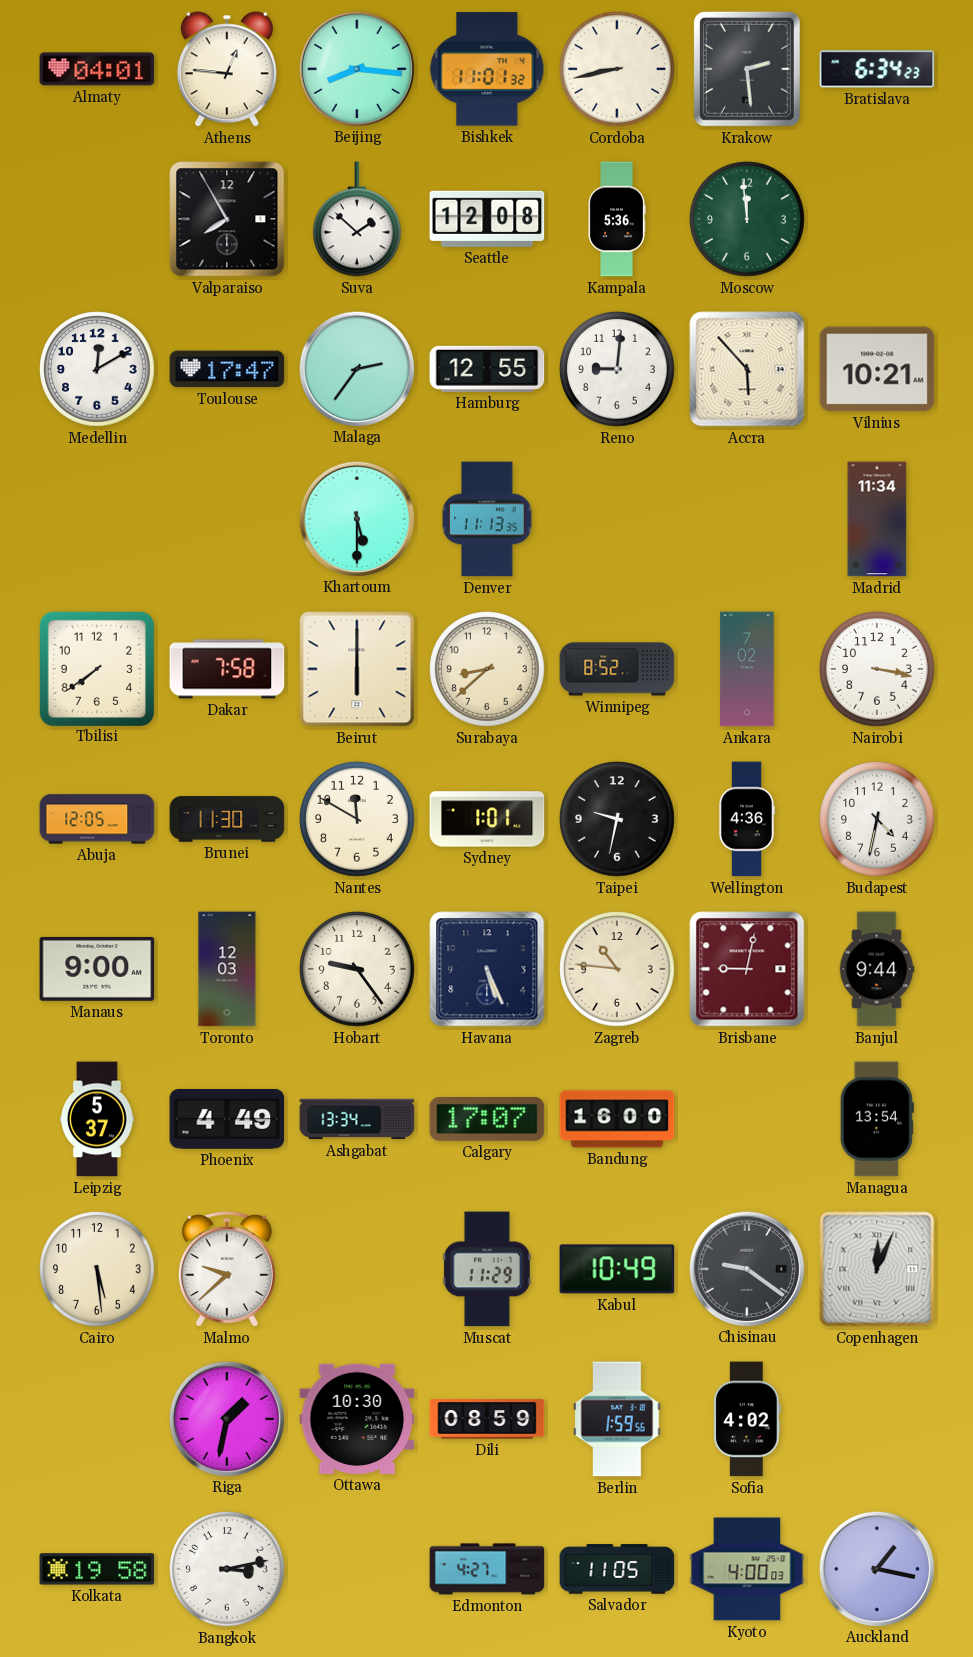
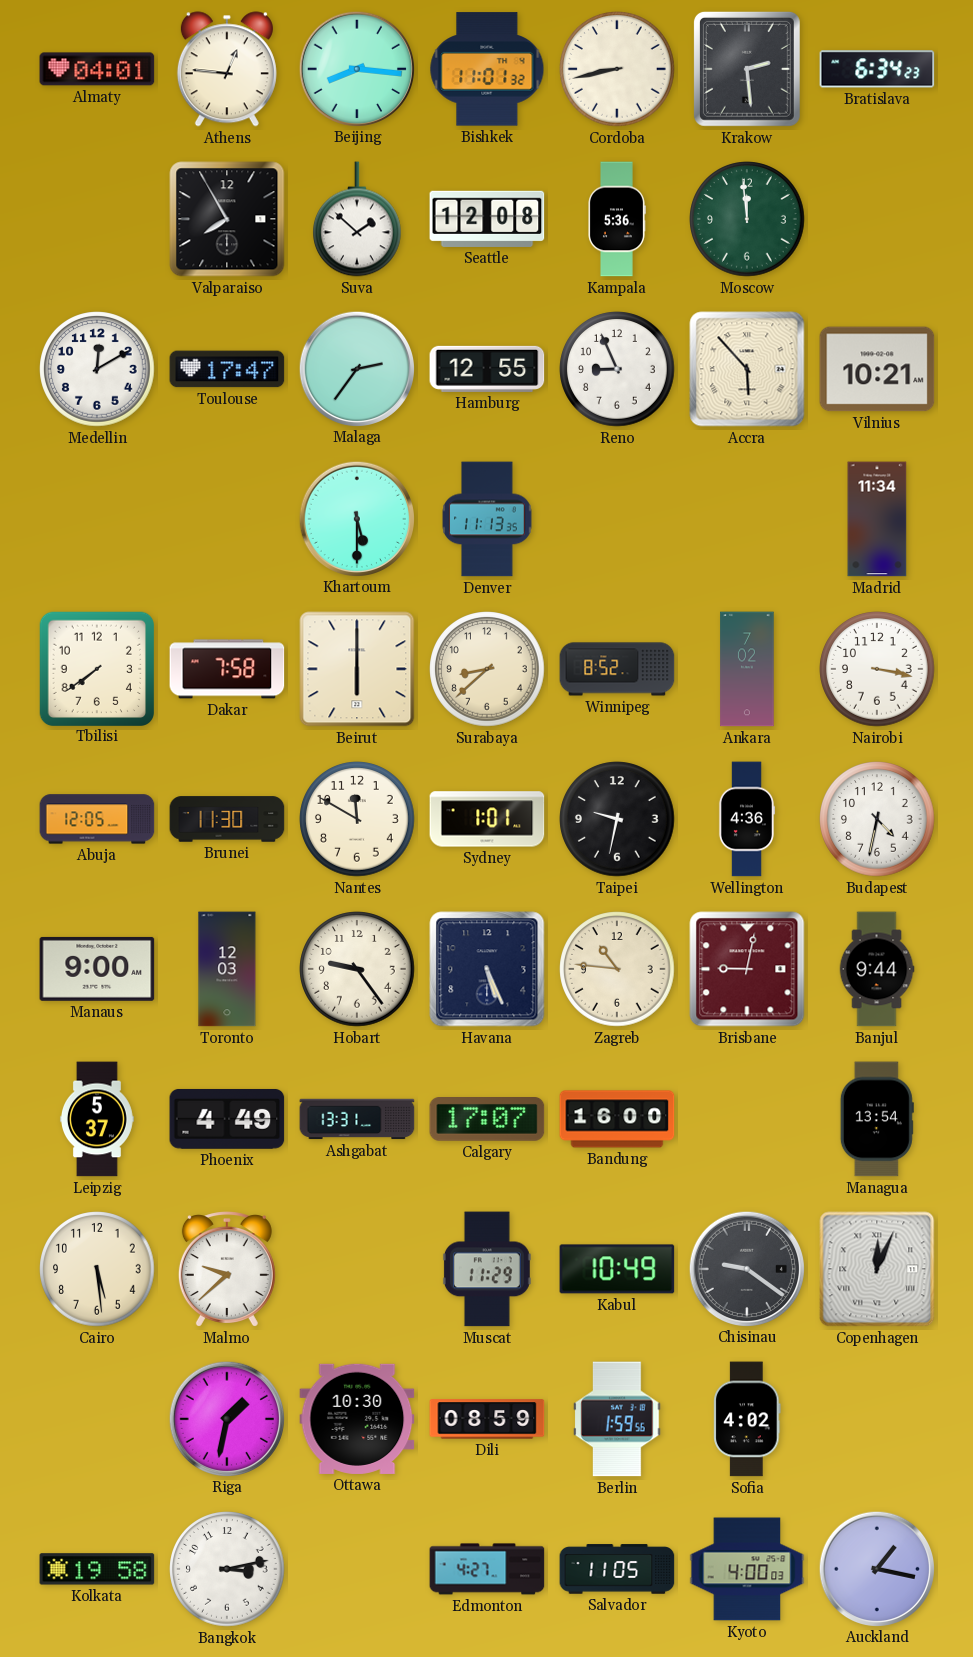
Reno: 9:01 -> 8:56
Ashgabat: 13:34 -> 13:31
